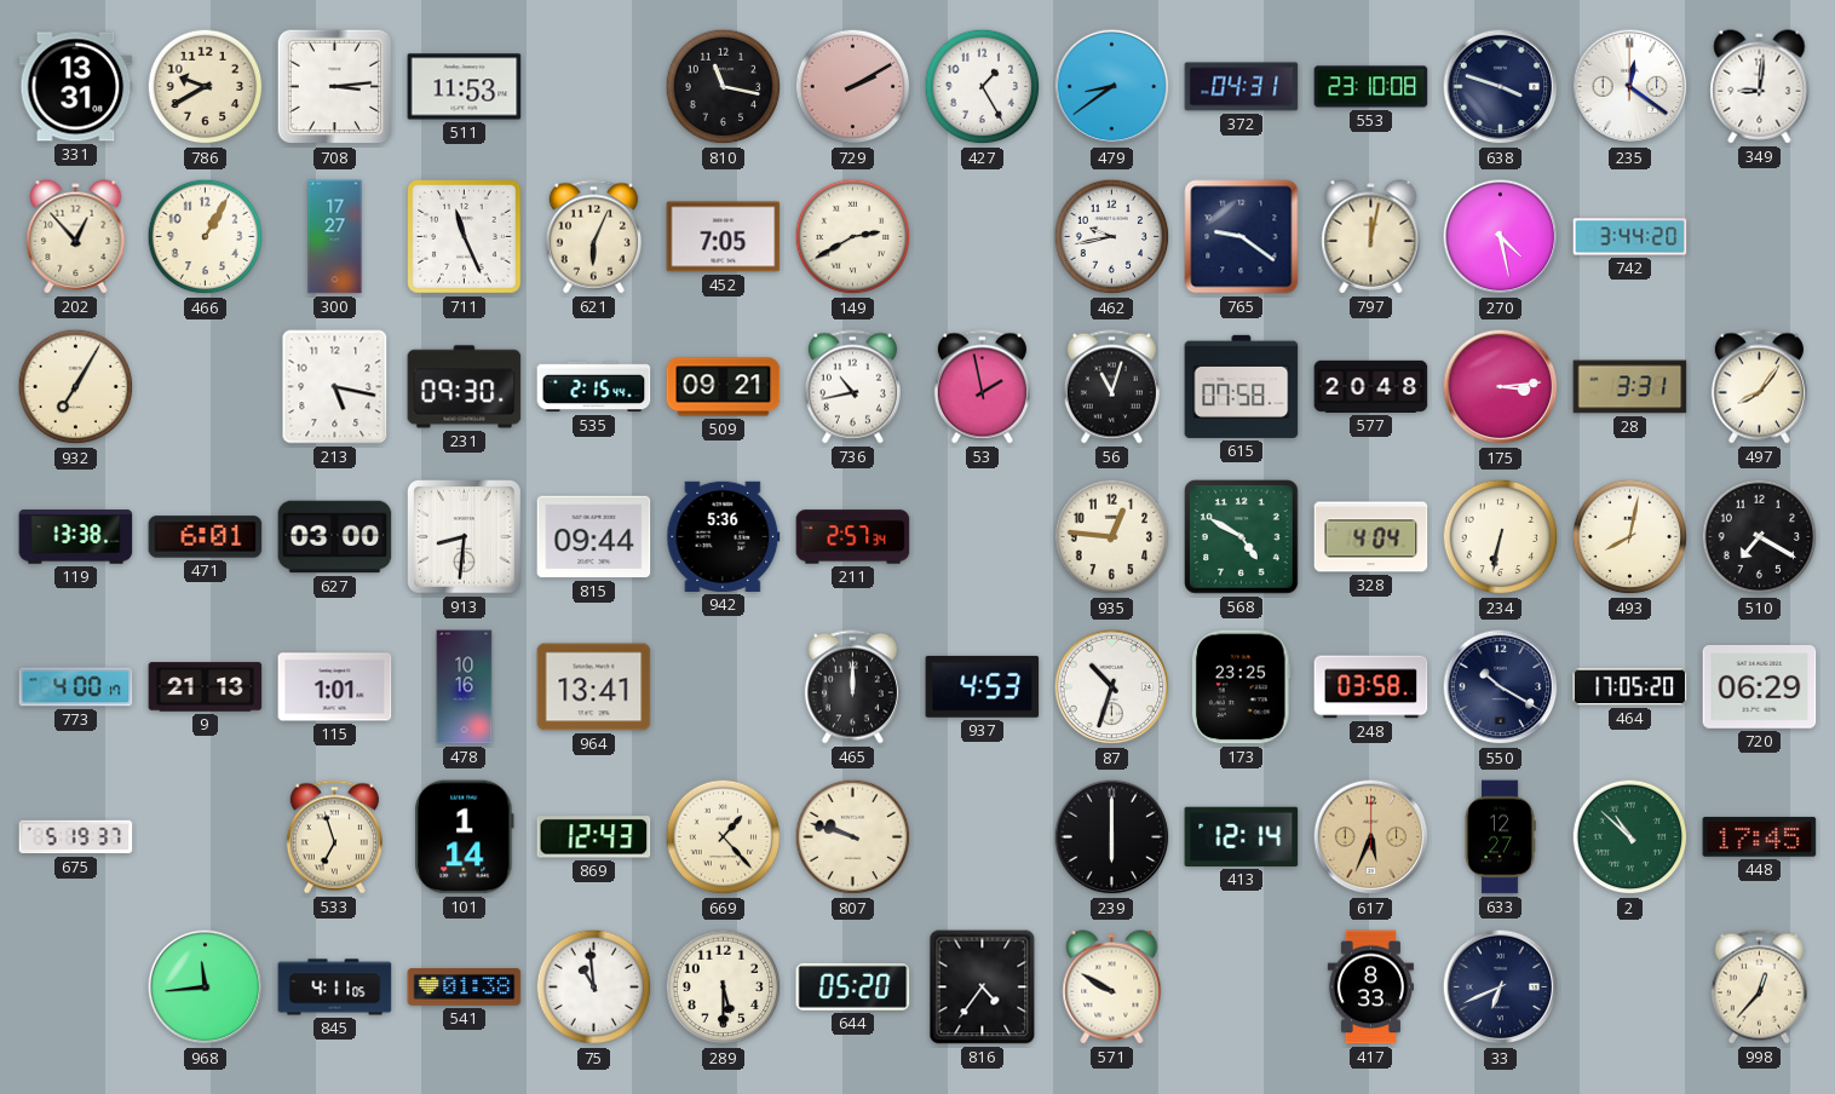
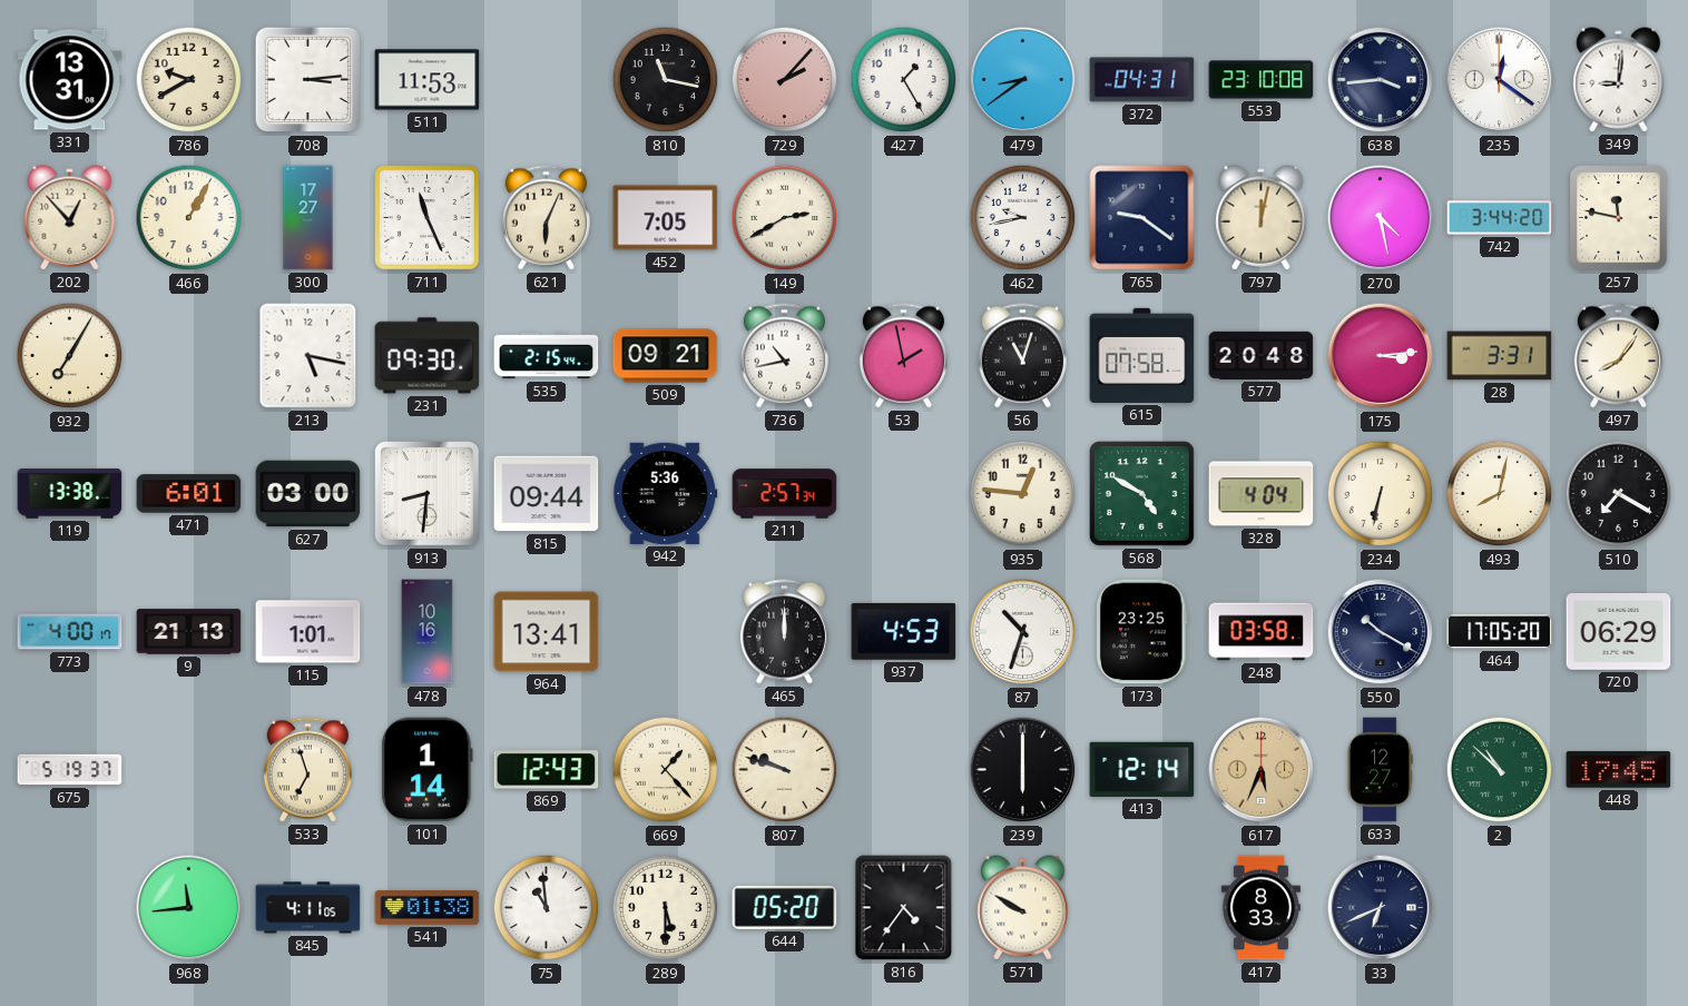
729: 2:10 -> 2:07
638: 3:48 -> 3:44
257: none -> 11:47
998: 12:37 -> none
